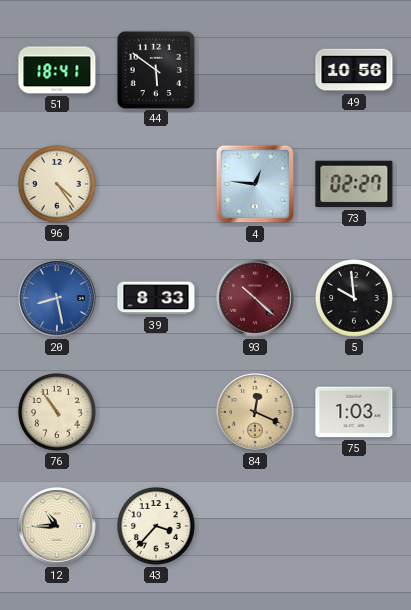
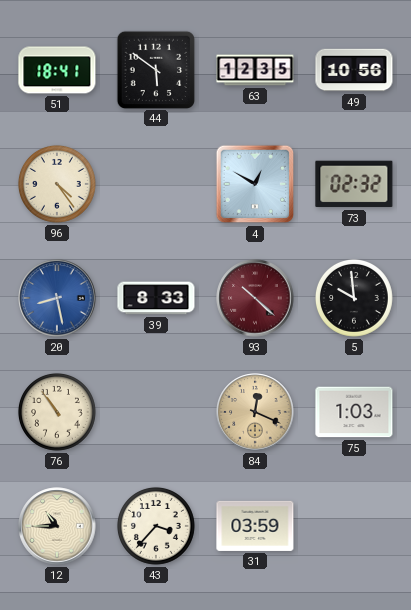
63: none -> 12:35
4: 12:46 -> 12:50
73: 02:27 -> 02:32
31: none -> 03:59
